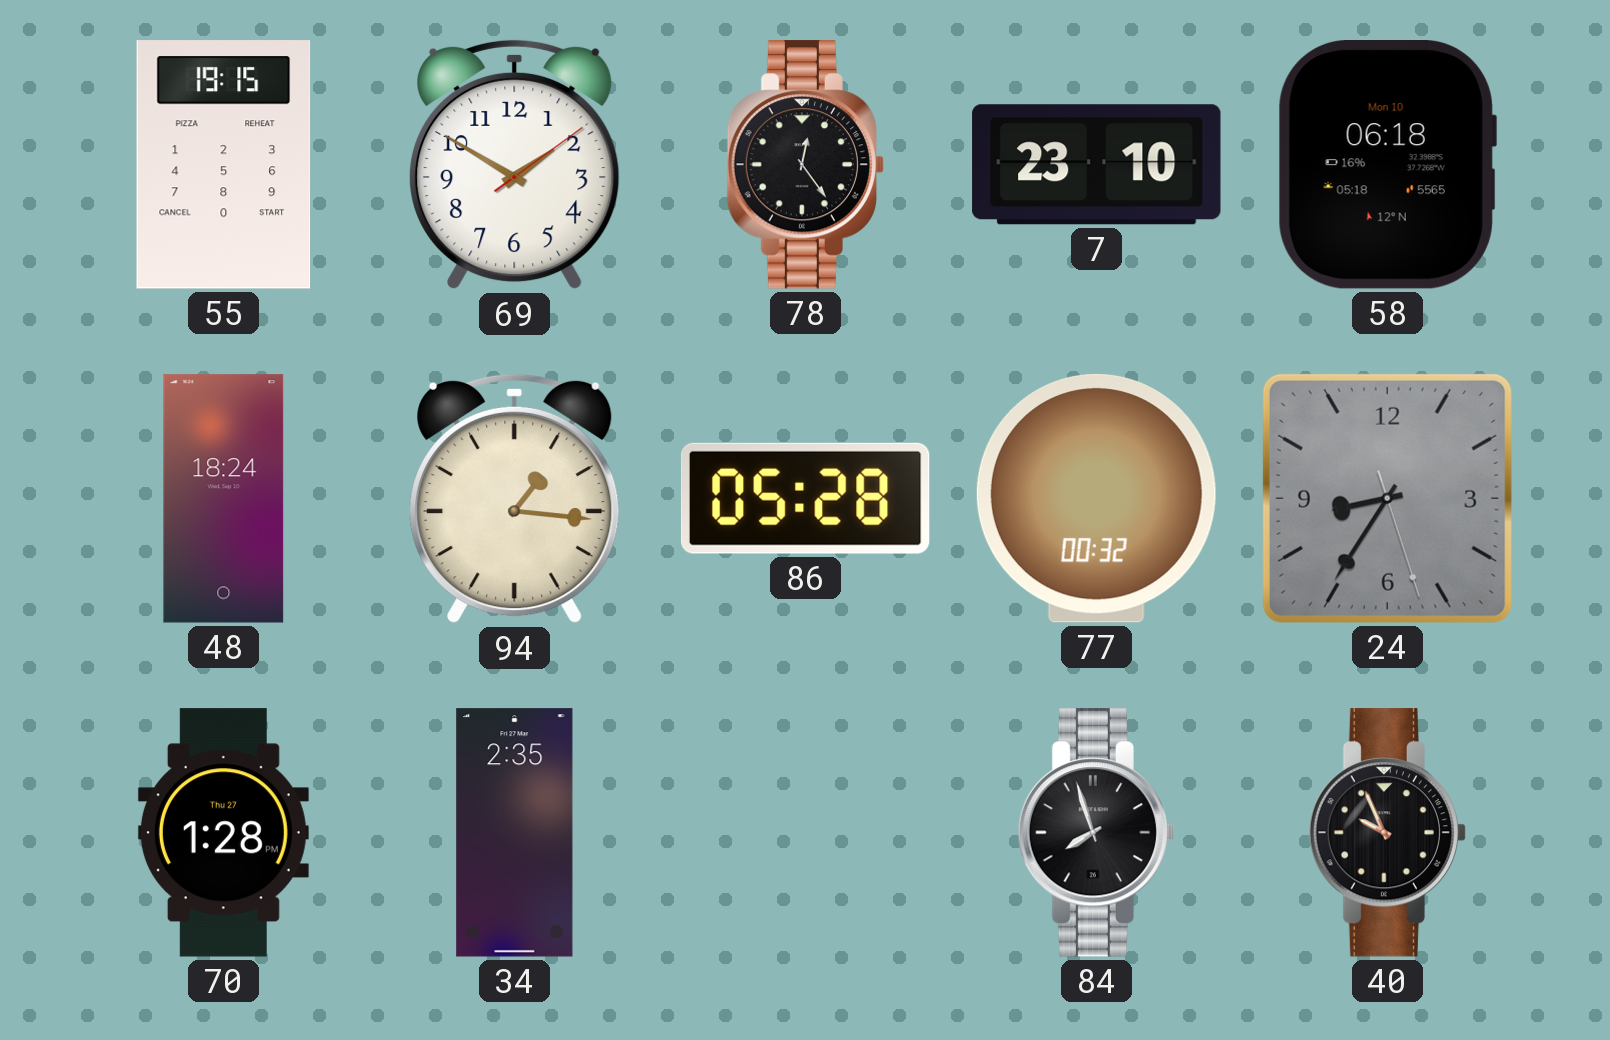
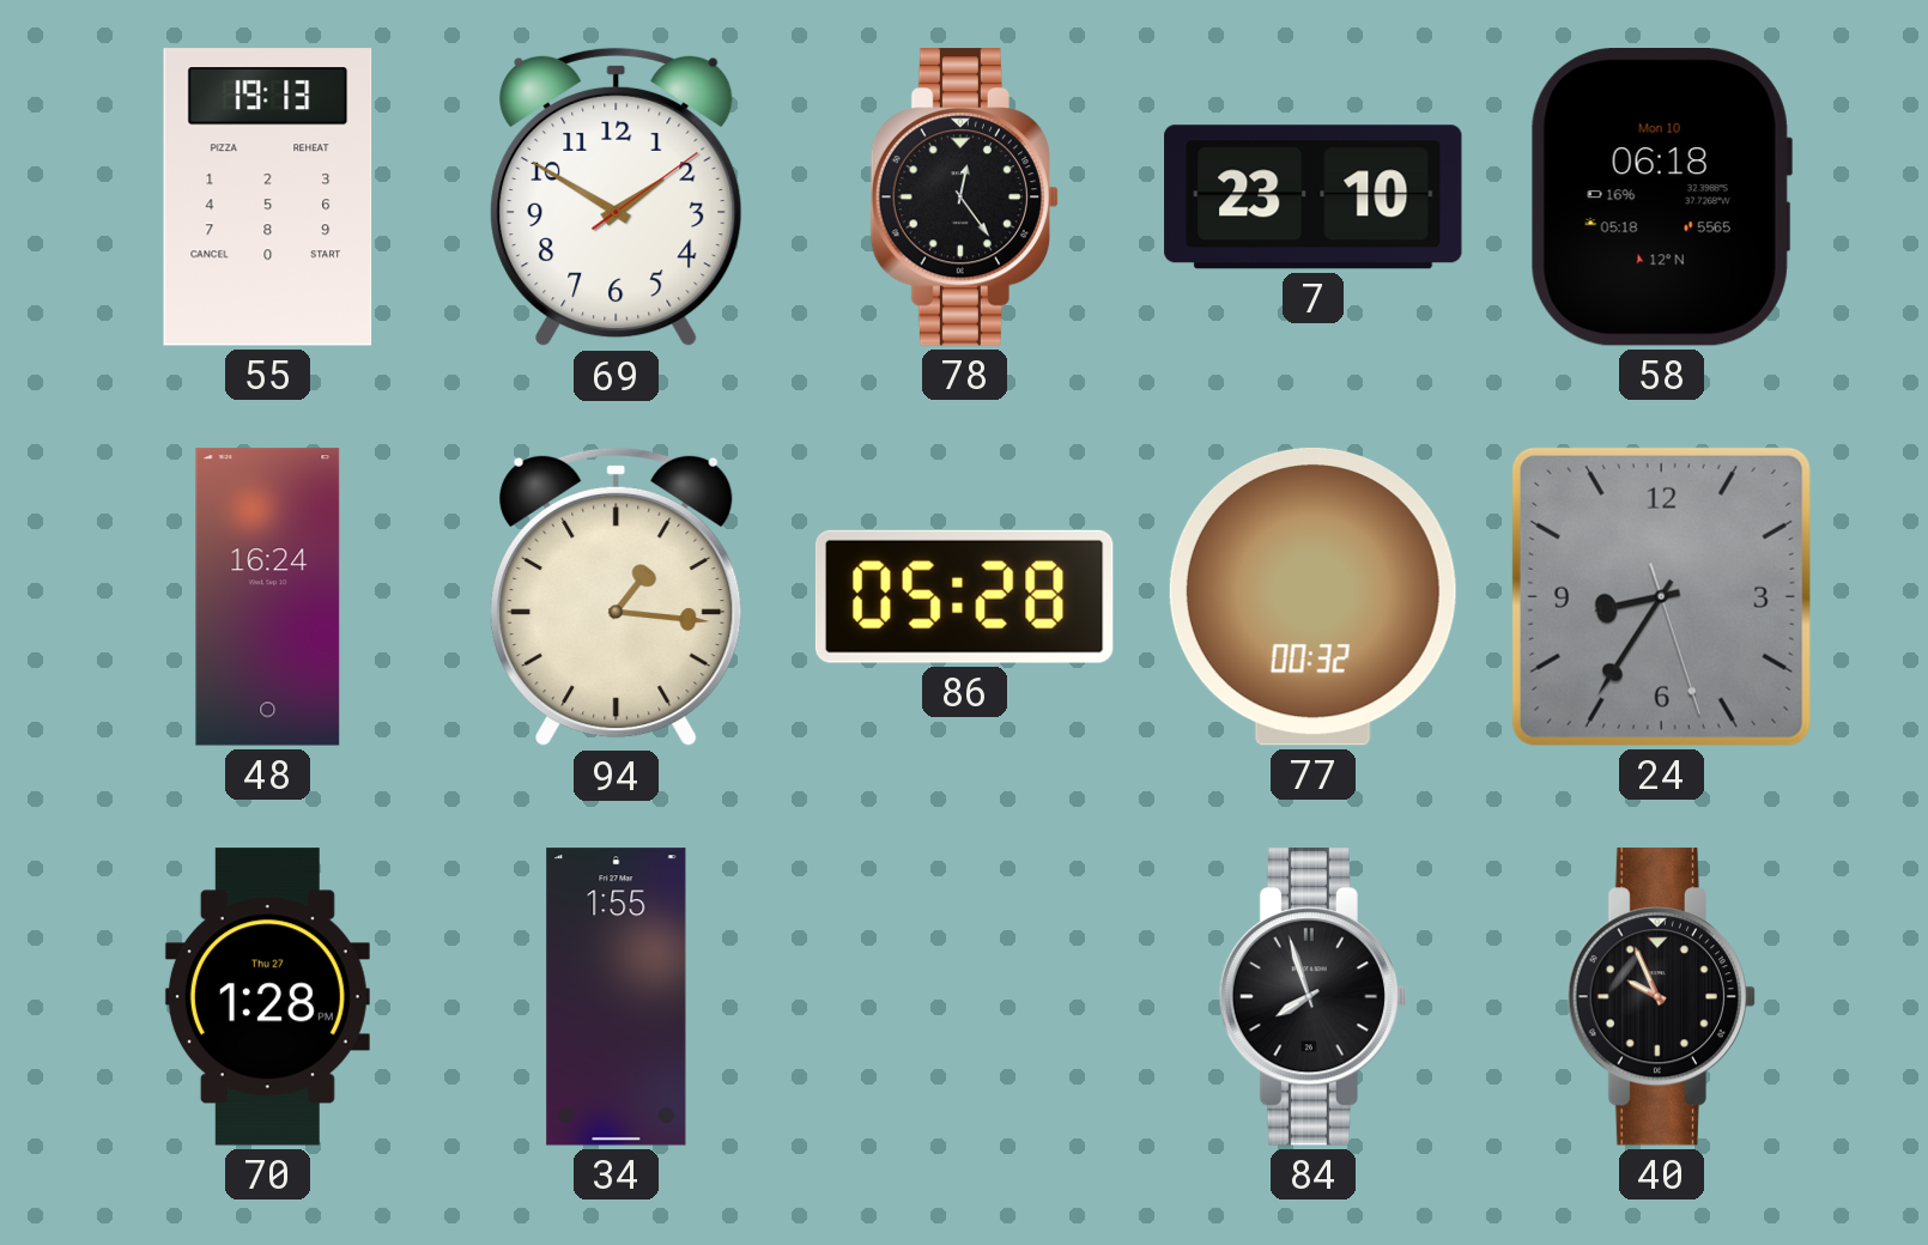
55: 19:15 -> 19:13
48: 18:24 -> 16:24
34: 2:35 -> 1:55
